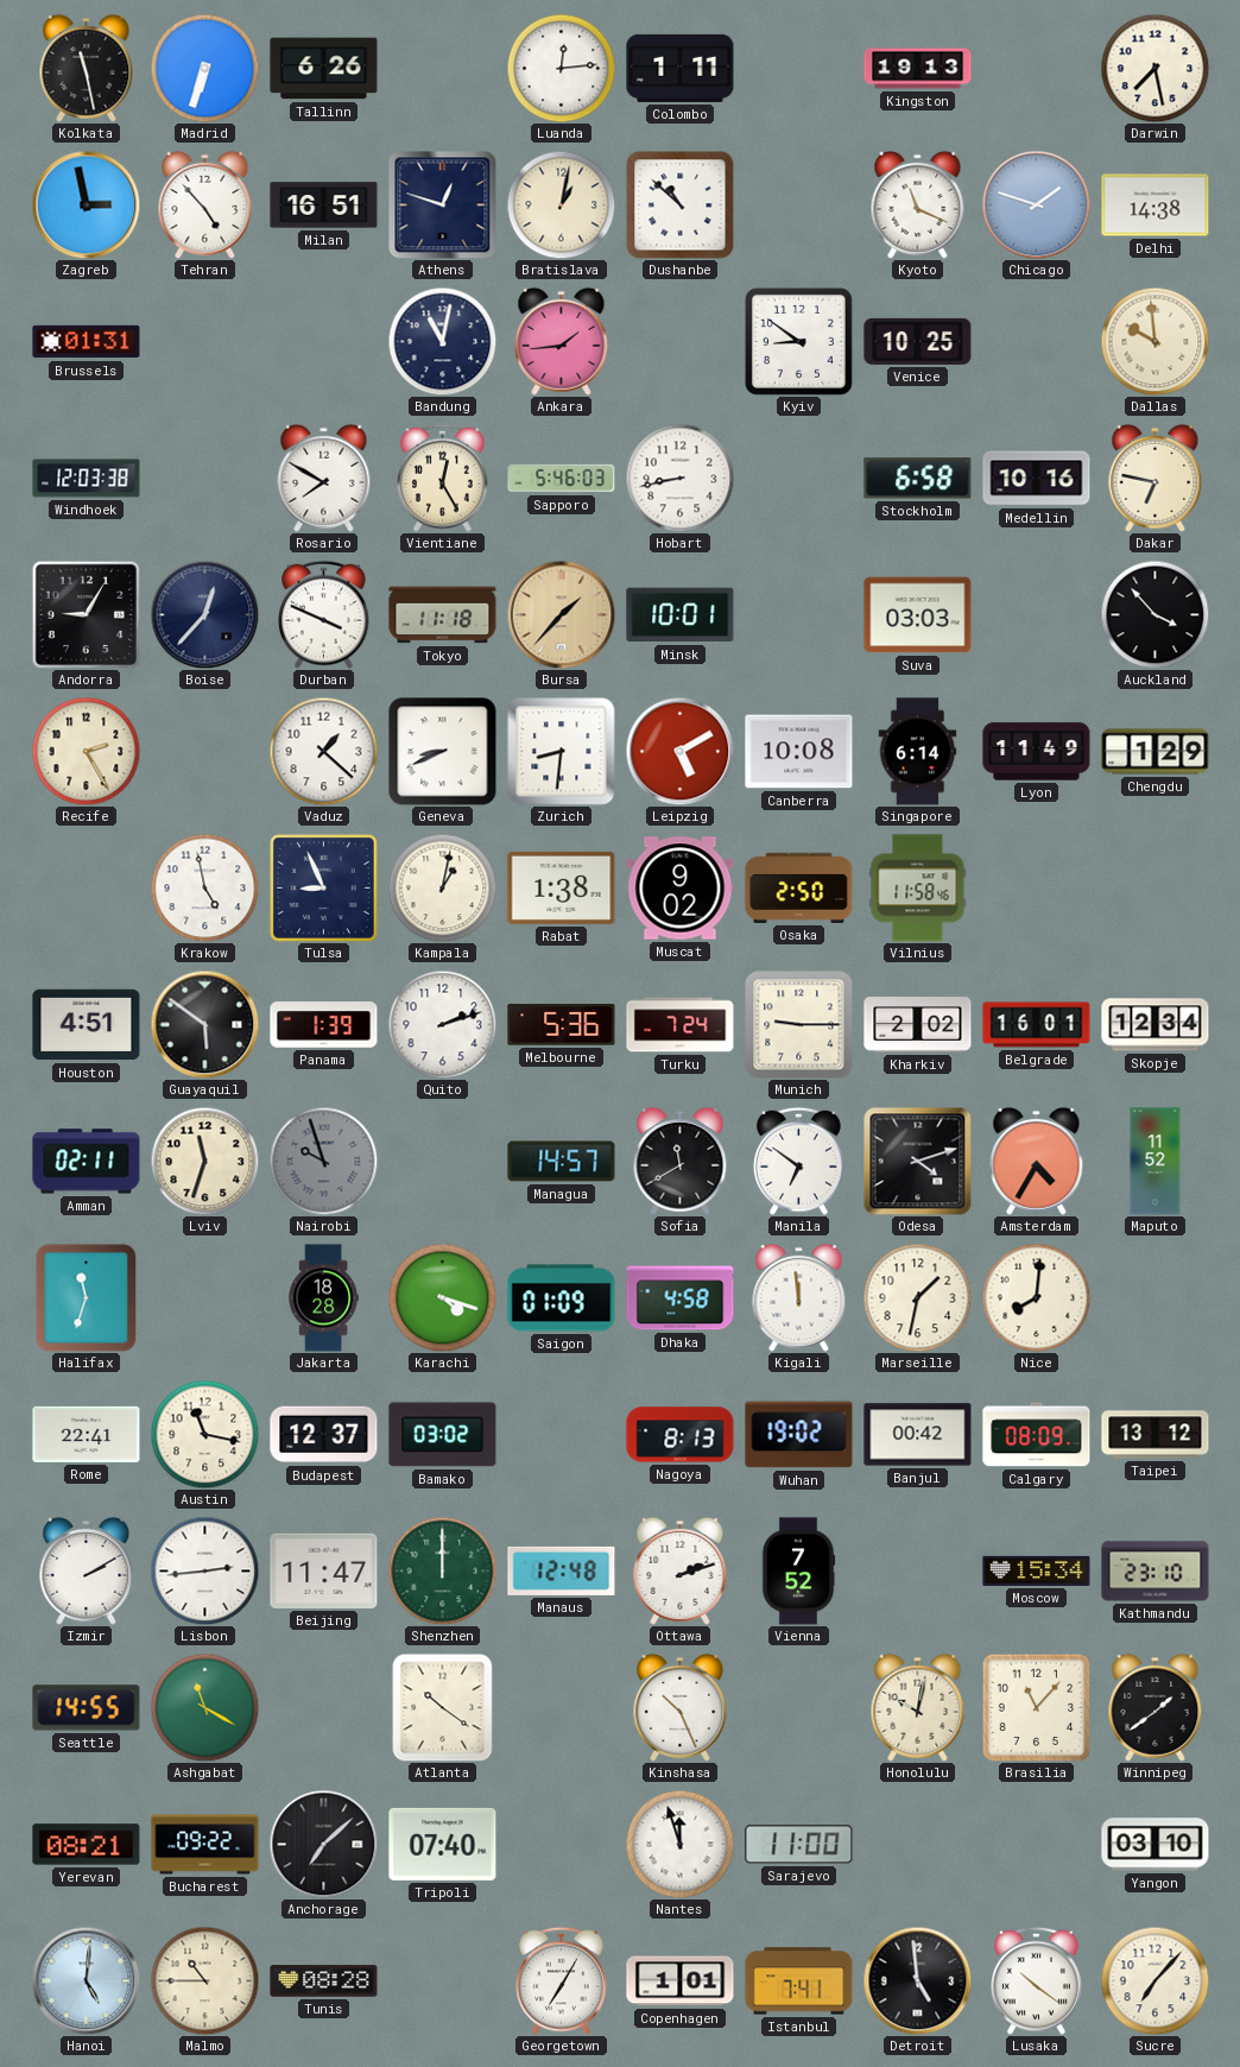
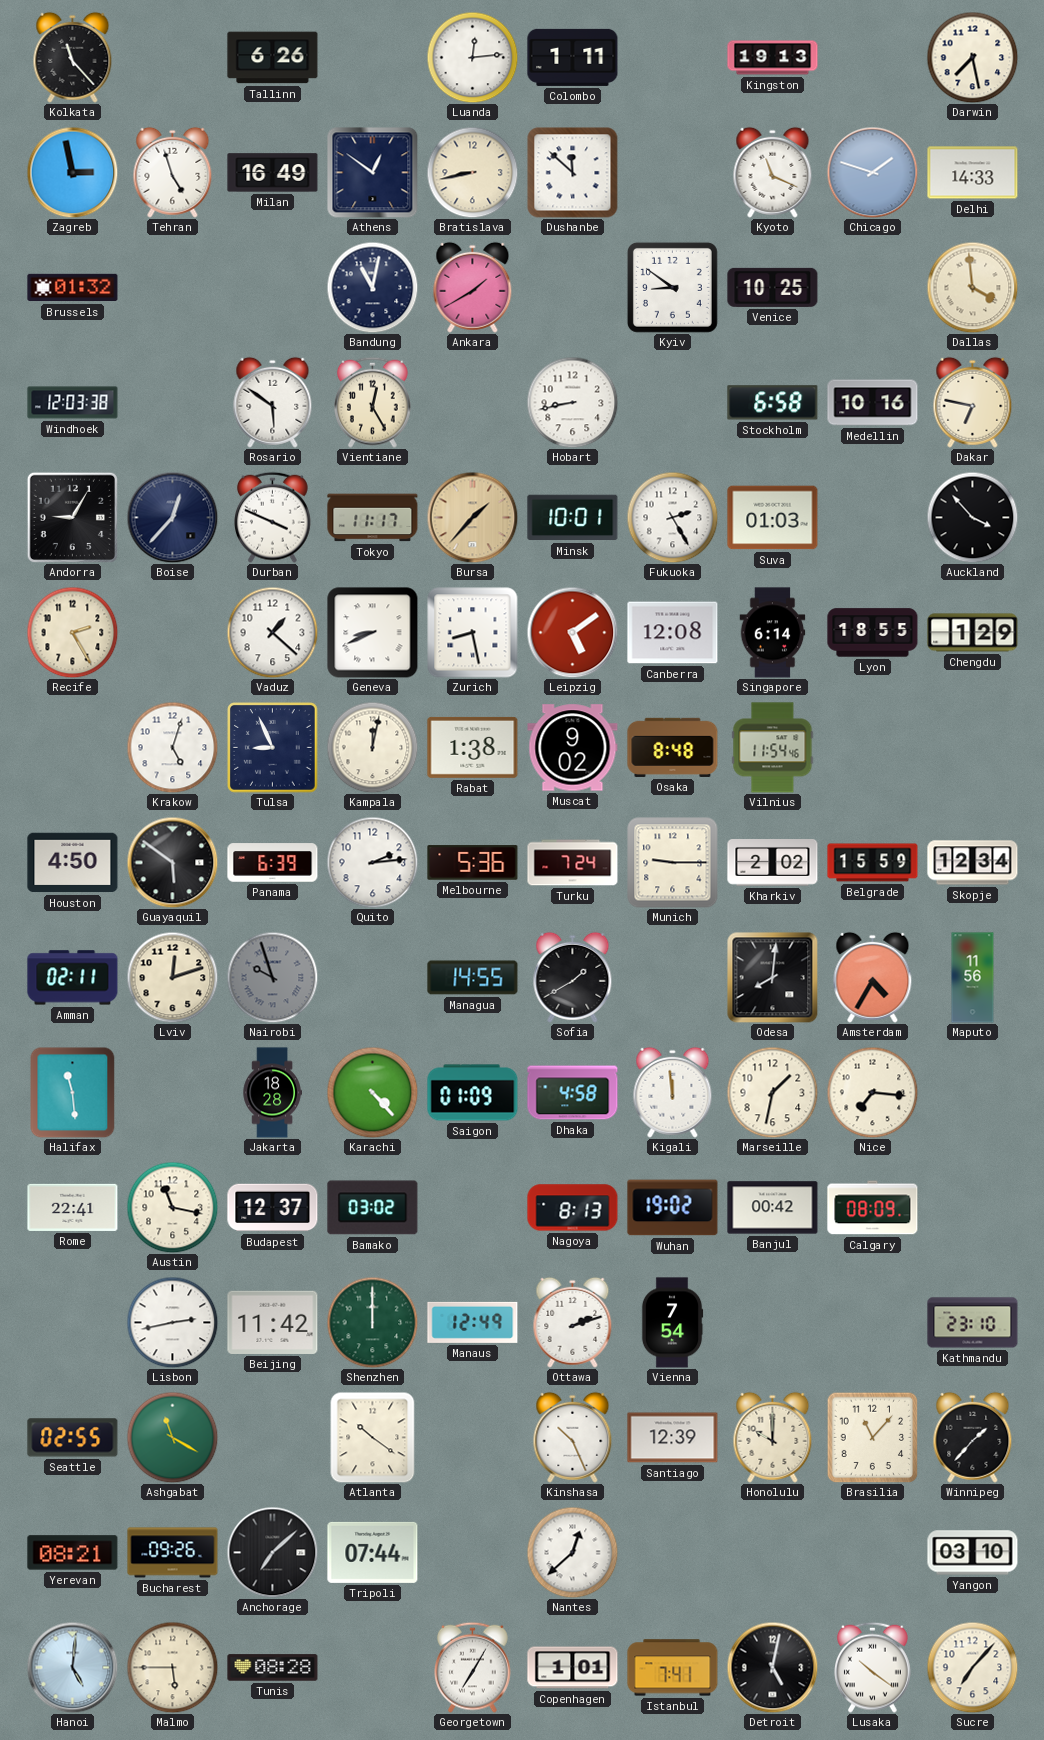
Kolkata: 11:28 -> 11:23
Madrid: 6:33 -> none
Tehran: 4:53 -> 4:57
Milan: 16:51 -> 16:49
Athens: 12:48 -> 12:51
Bratislava: 1:02 -> 8:43
Dushanbe: 10:52 -> 11:52
Delhi: 14:38 -> 14:33
Brussels: 01:31 -> 01:32
Ankara: 1:44 -> 1:40
Dallas: 9:59 -> 3:59
Rosario: 7:50 -> 5:51
Sapporo: 5:46 -> none
Tokyo: 11:18 -> 11:17
Fukuoka: none -> 2:25
Suva: 03:03 -> 01:03
Zurich: 8:31 -> 8:28
Leipzig: 5:10 -> 5:09
Canberra: 10:08 -> 12:08
Lyon: 11:49 -> 18:55
Krakow: 4:58 -> 5:03
Kampala: 1:02 -> 12:02
Osaka: 2:50 -> 8:48
Vilnius: 11:58 -> 11:54
Houston: 4:51 -> 4:50
Panama: 1:39 -> 6:39
Quito: 2:12 -> 2:14
Belgrade: 16:01 -> 15:59
Lviv: 11:33 -> 12:12
Managua: 14:57 -> 14:55
Sofia: 11:40 -> 1:40
Manila: 6:51 -> none
Odesa: 4:12 -> 8:01
Maputo: 11:52 -> 11:56
Halifax: 11:33 -> 11:29
Karachi: 4:18 -> 4:23
Nice: 8:01 -> 7:16
Taipei: 13:12 -> none
Izmir: 2:10 -> none
Lisbon: 2:44 -> 2:43
Beijing: 11:47 -> 11:42
Manaus: 12:48 -> 12:49
Vienna: 7:52 -> 7:54
Moscow: 15:34 -> none
Seattle: 14:55 -> 02:55
Santiago: none -> 12:39
Honolulu: 10:02 -> 10:00
Winnipeg: 1:39 -> 1:37
Bucharest: 09:22 -> 09:26
Tripoli: 07:40 -> 07:44
Nantes: 11:57 -> 12:38
Sarajevo: 11:00 -> none
Malmo: 10:45 -> 5:45
Detroit: 4:59 -> 5:02
